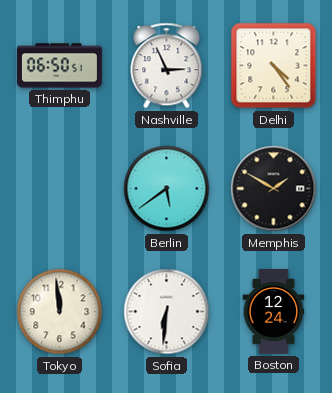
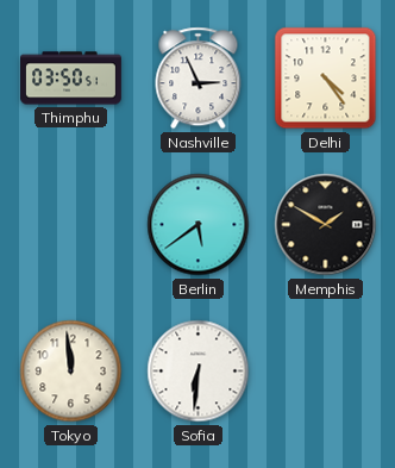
Thimphu: 06:50 -> 03:50
Boston: 12:24 -> none
